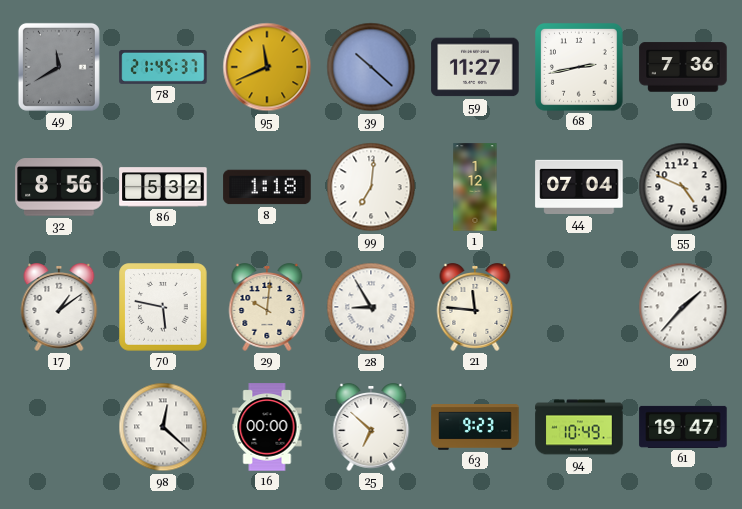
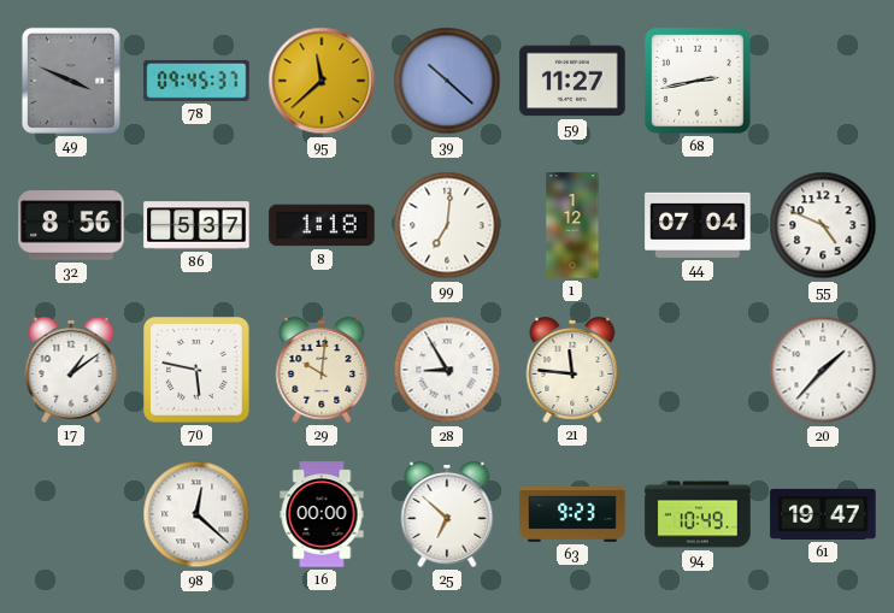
49: 11:40 -> 3:49
78: 21:45 -> 09:45
95: 11:41 -> 11:38
10: 7:36 -> none
86: 5:32 -> 5:37
